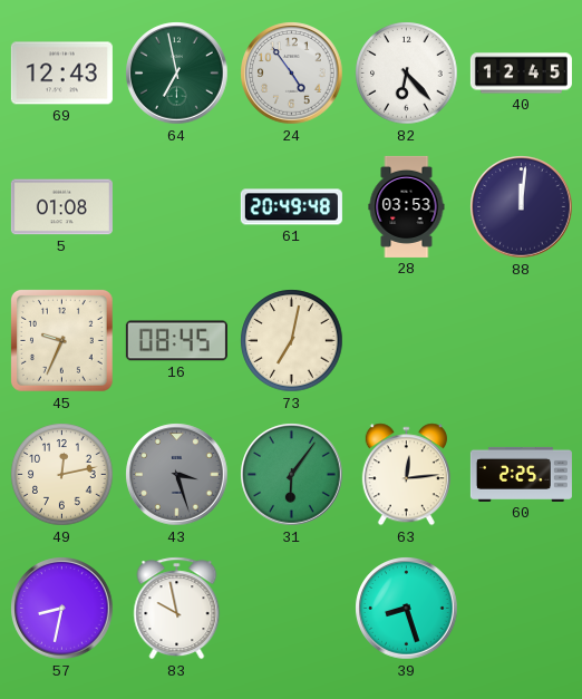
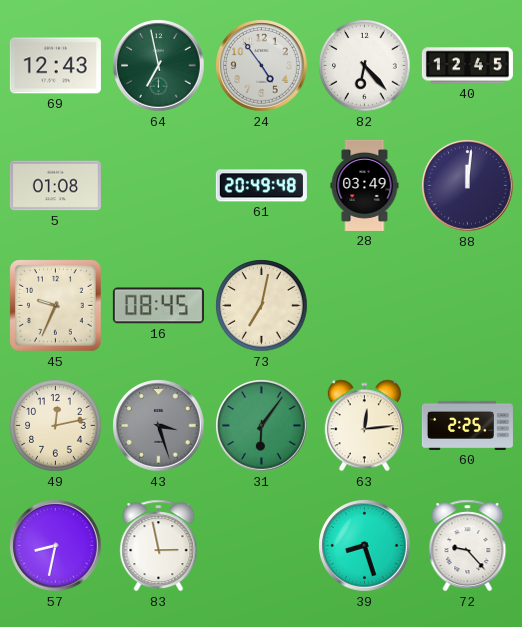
28: 03:53 -> 03:49
83: 9:58 -> 2:58
72: none -> 9:23
